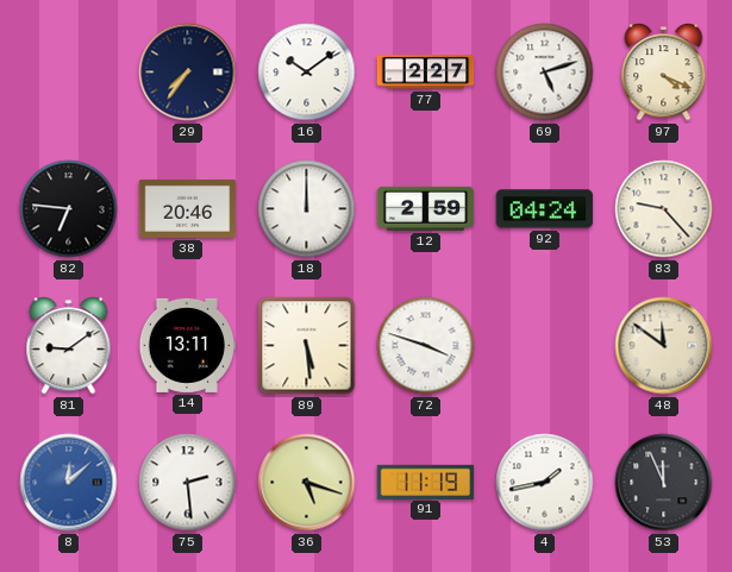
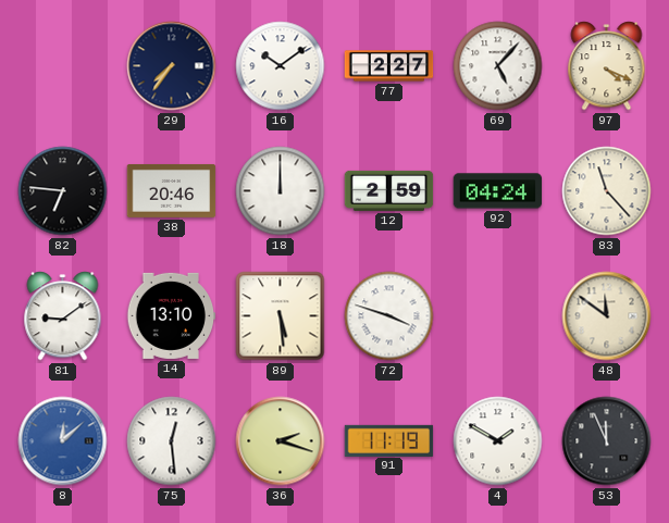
69: 5:12 -> 5:07
83: 9:23 -> 11:23
14: 13:11 -> 13:10
75: 2:29 -> 12:29
36: 5:18 -> 2:18
4: 1:43 -> 1:50
